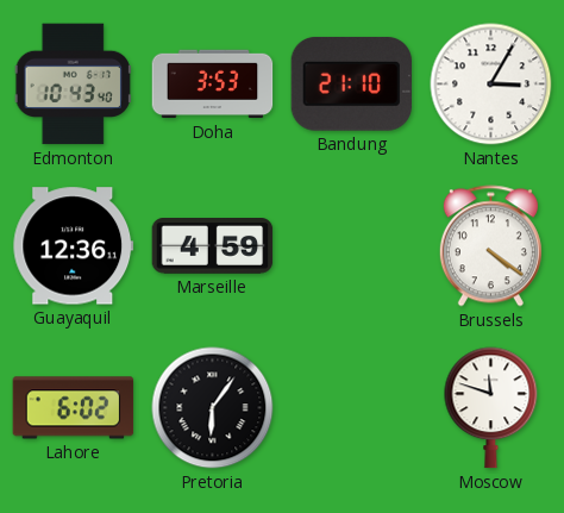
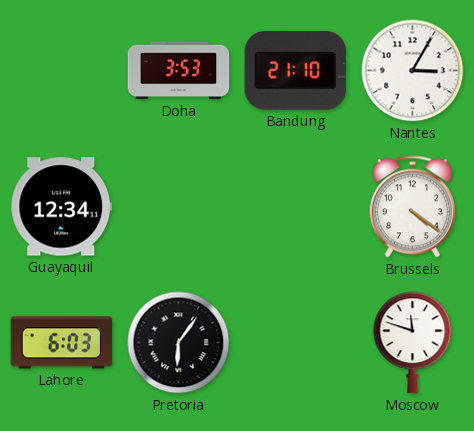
Edmonton: 10:43 -> none
Guayaquil: 12:36 -> 12:34
Marseille: 4:59 -> none
Lahore: 6:02 -> 6:03
